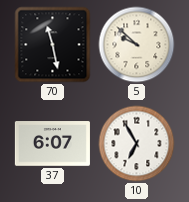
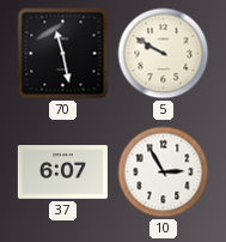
5: 9:52 -> 9:50
10: 6:55 -> 2:55
